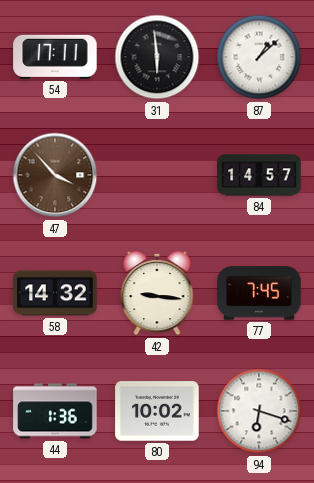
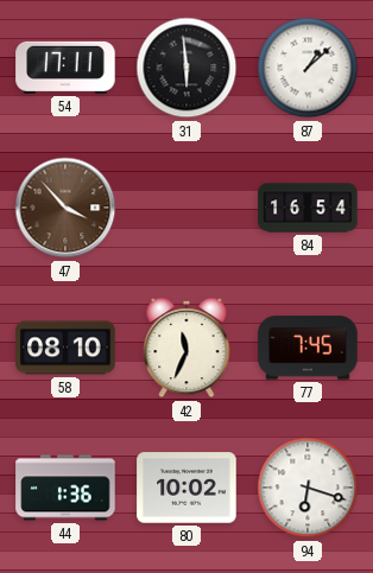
84: 14:57 -> 16:54
58: 14:32 -> 08:10
42: 9:16 -> 11:34
